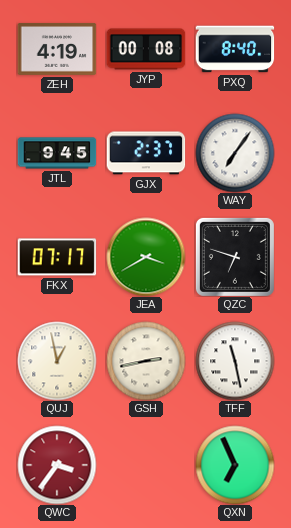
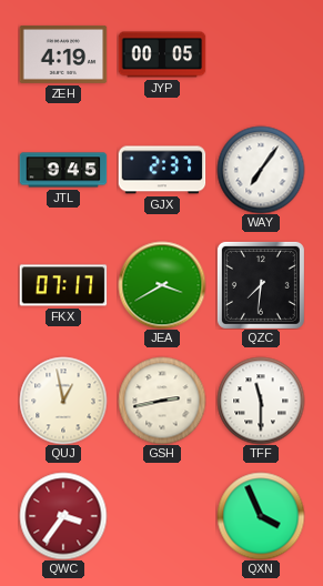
JYP: 00:08 -> 00:05
PXQ: 8:40 -> none
QZC: 6:48 -> 7:31
TFF: 11:28 -> 11:30
QXN: 6:56 -> 3:56
